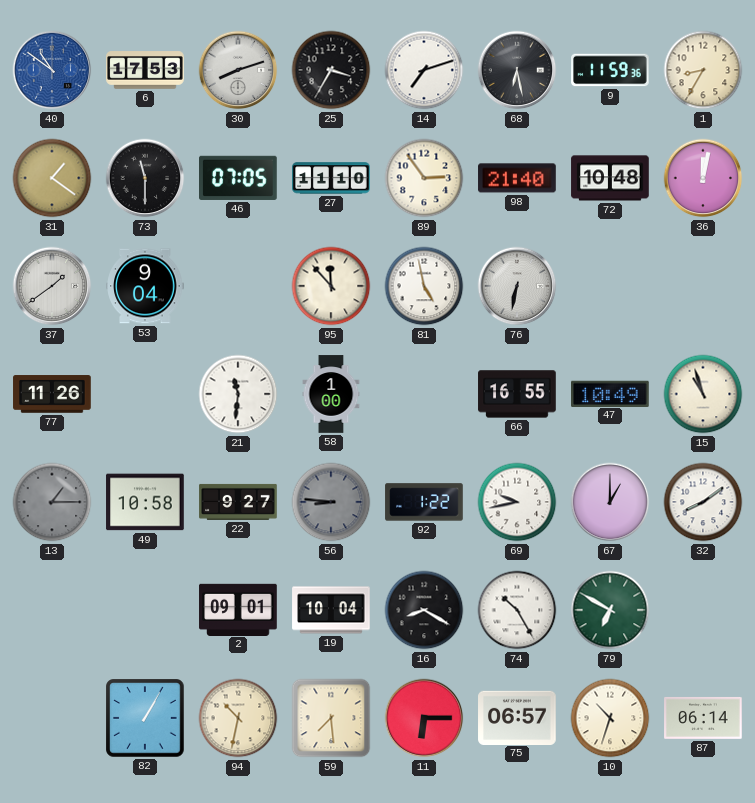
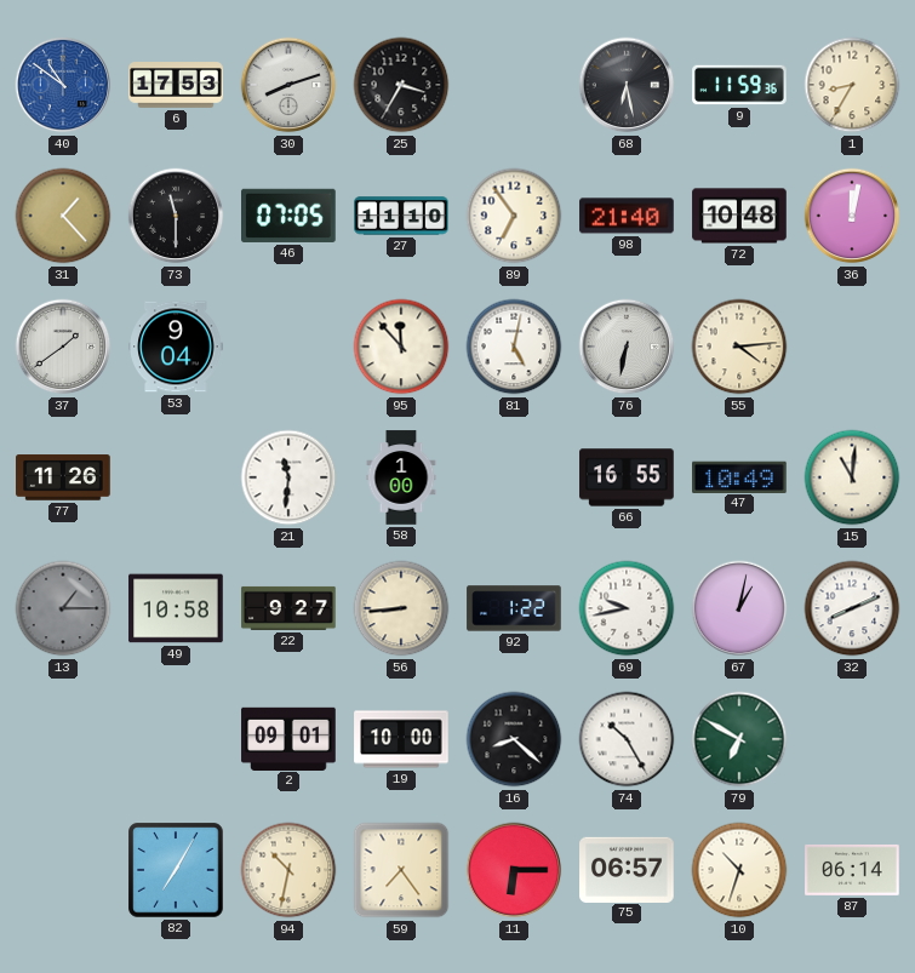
14: 7:12 -> none
31: 1:21 -> 1:23
89: 2:54 -> 6:54
81: 4:58 -> 5:02
55: none -> 4:14
15: 10:57 -> 11:01
56: 8:46 -> 8:44
56 dial: grey -> cream
67: 1:00 -> 1:02
32: 8:09 -> 8:11
19: 10:04 -> 10:00
16: 8:20 -> 8:22
82: 1:05 -> 7:05
59: 7:29 -> 7:24
